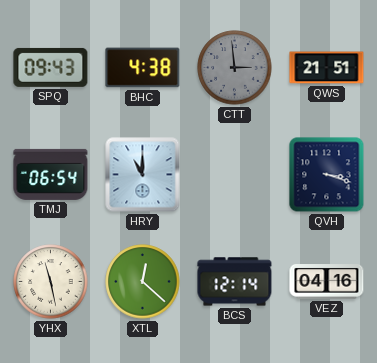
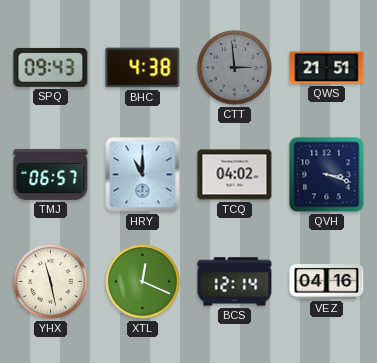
TMJ: 06:54 -> 06:57
TCQ: none -> 04:02
XTL: 12:22 -> 12:19
